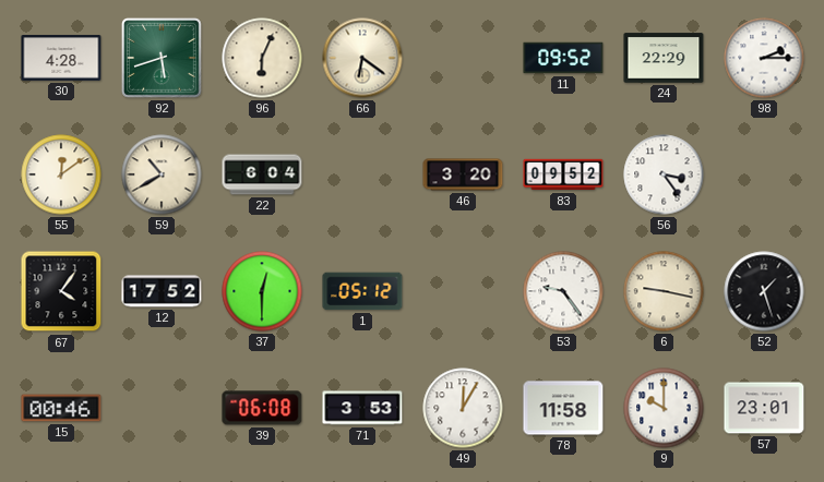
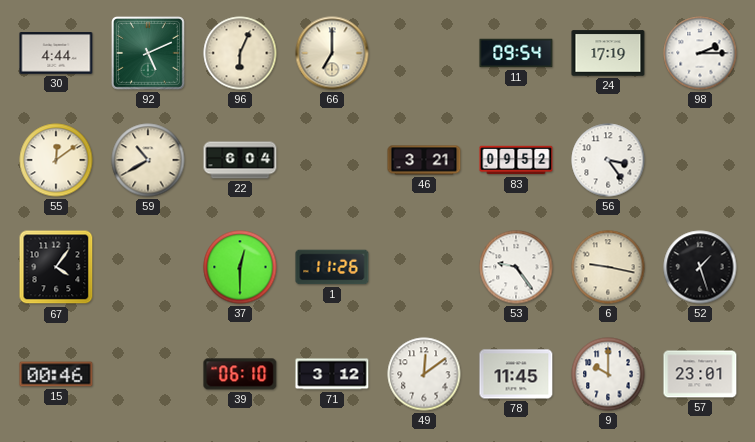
30: 4:28 -> 4:44
92: 5:42 -> 5:11
66: 6:21 -> 7:00
11: 09:52 -> 09:54
24: 22:29 -> 17:19
46: 3:20 -> 3:21
12: 17:52 -> none
1: 05:12 -> 11:26
39: 06:08 -> 06:10
71: 3:53 -> 3:12
49: 12:05 -> 12:09
78: 11:58 -> 11:45
